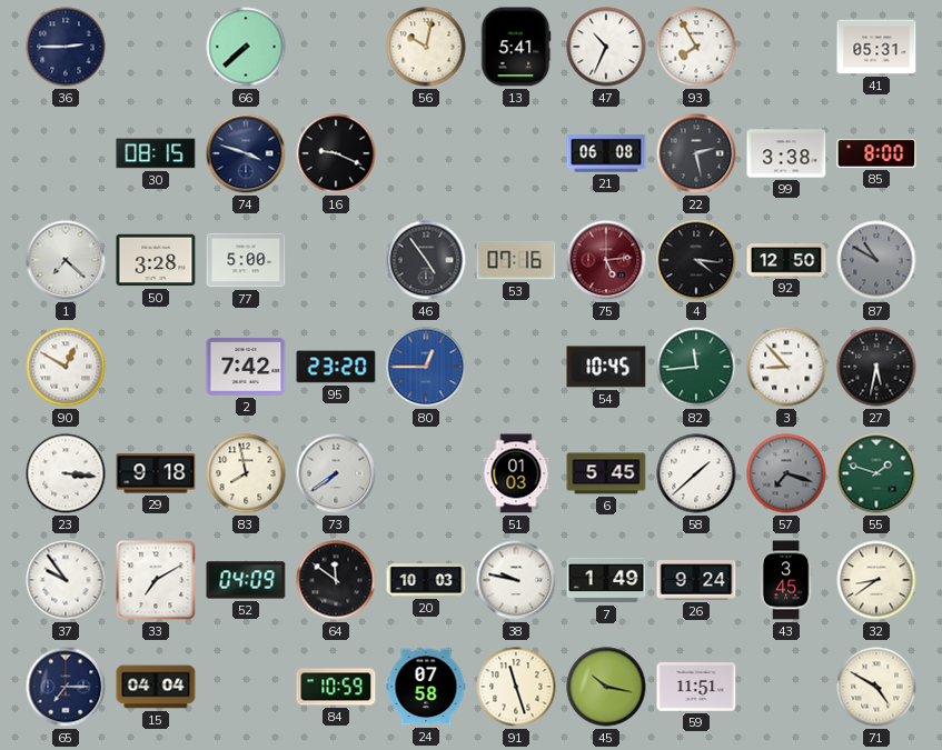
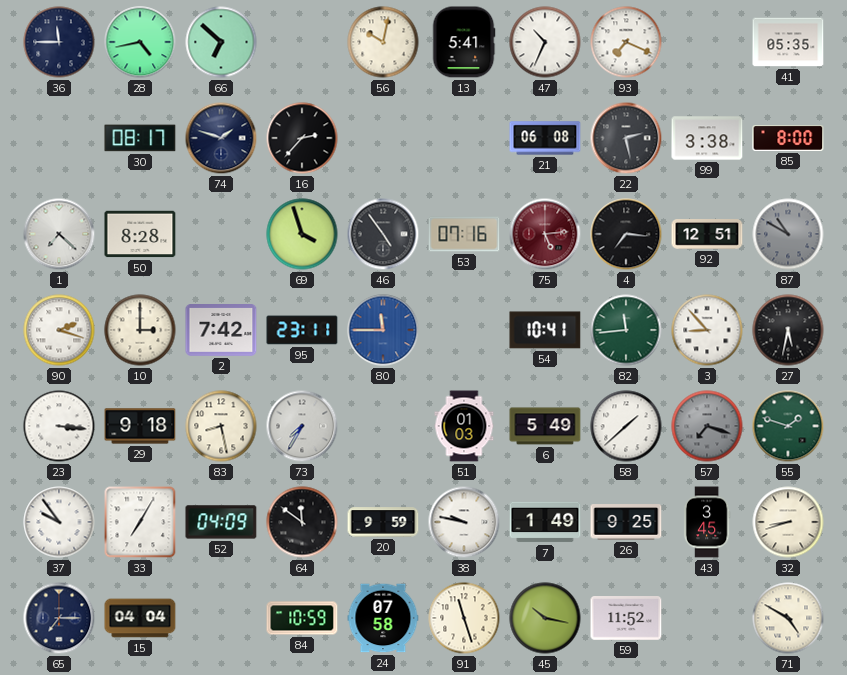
36: 2:45 -> 11:45
28: none -> 4:43
66: 7:38 -> 6:52
93: 7:55 -> 7:19
41: 05:31 -> 05:35
30: 08:15 -> 08:17
74: 3:48 -> 1:48
16: 9:19 -> 2:37
50: 3:28 -> 8:28
77: 5:00 -> none
69: none -> 3:57
4: 4:16 -> 7:16
92: 12:50 -> 12:51
90: 12:50 -> 2:18
10: none -> 3:00
95: 23:20 -> 23:11
80: 12:45 -> 11:45
54: 10:45 -> 10:41
83: 7:58 -> 8:28
73: 7:39 -> 7:35
6: 5:45 -> 5:49
33: 7:10 -> 7:05
20: 10:03 -> 9:59
26: 9:24 -> 9:25
32: 8:39 -> 8:42
59: 11:51 -> 11:52
